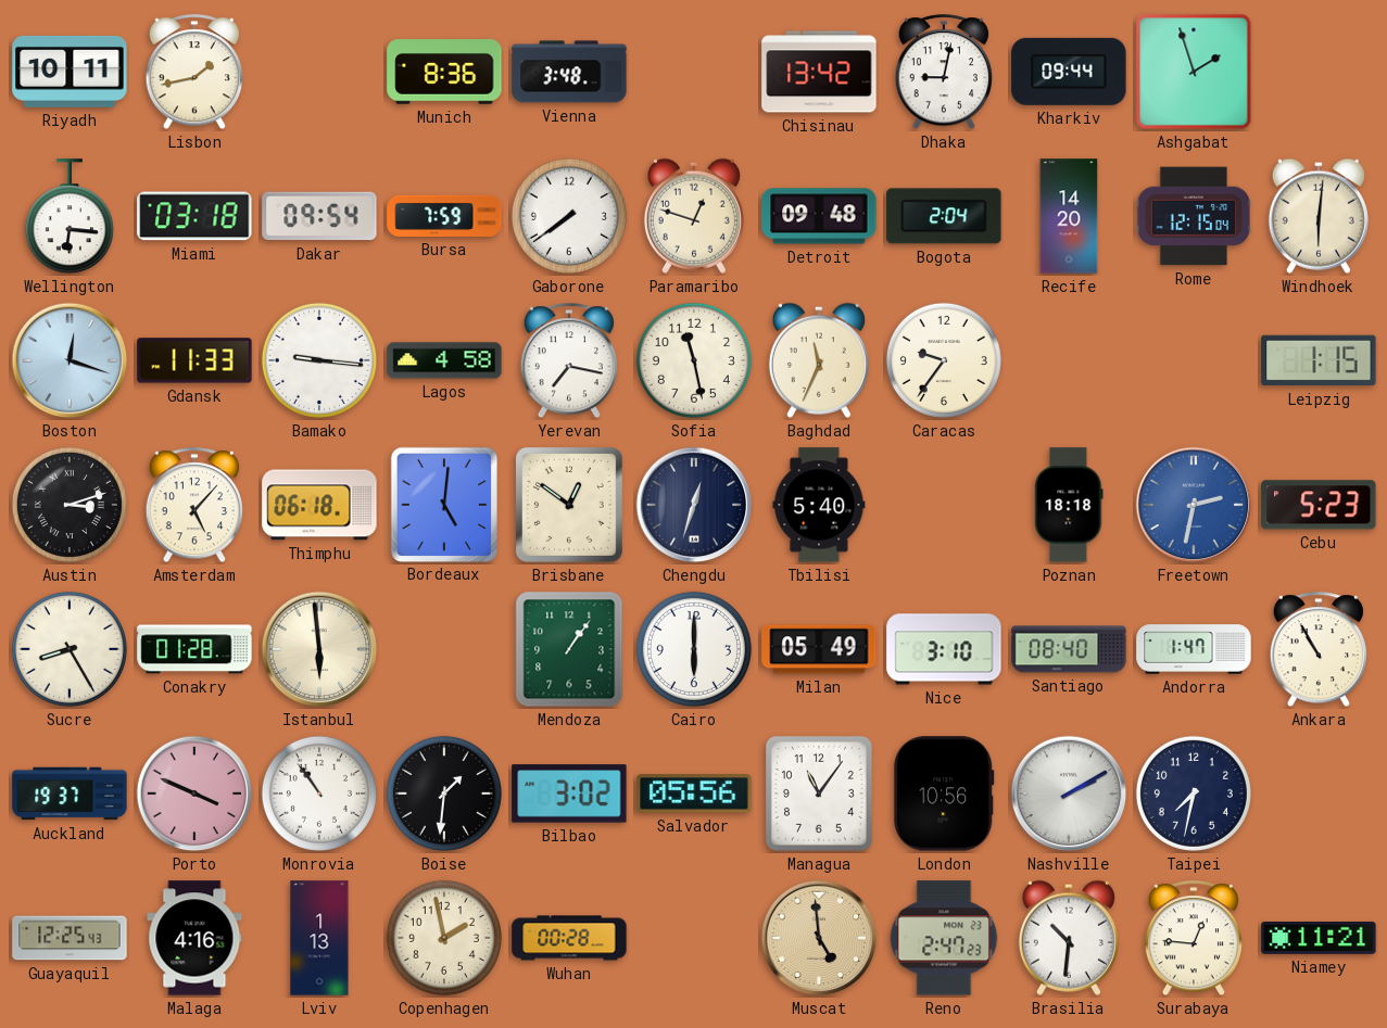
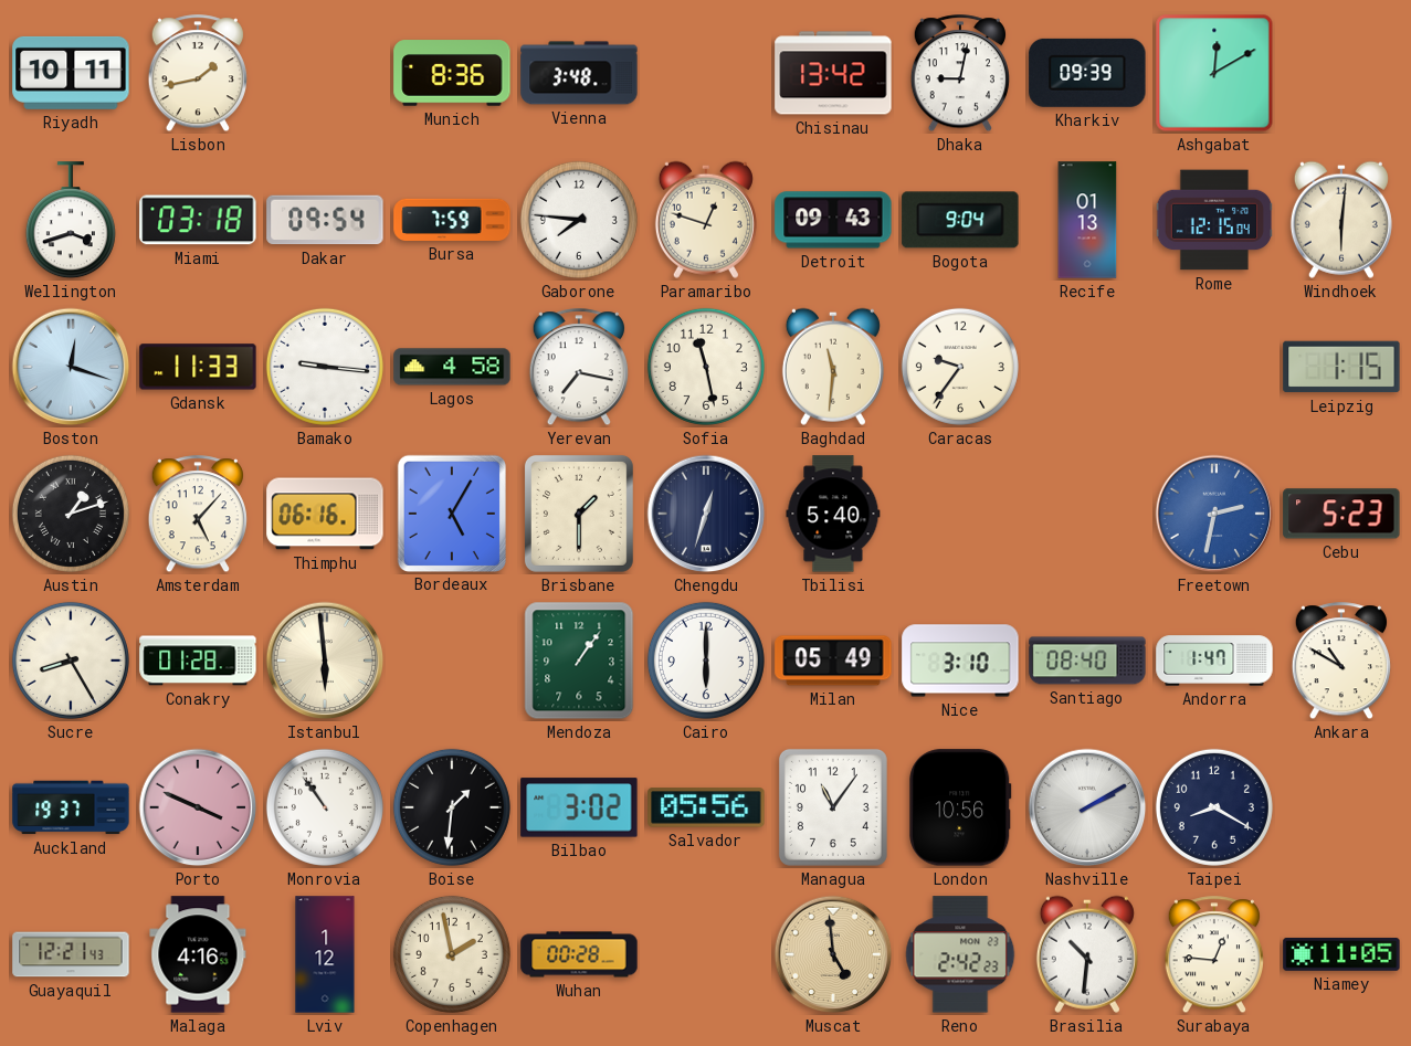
Kharkiv: 09:44 -> 09:39
Ashgabat: 1:57 -> 12:10
Wellington: 6:16 -> 3:42
Gaborone: 7:39 -> 7:46
Detroit: 09:48 -> 09:43
Bogota: 2:04 -> 9:04
Recife: 14:20 -> 01:13
Baghdad: 11:34 -> 11:31
Austin: 3:12 -> 1:12
Thimphu: 06:18 -> 06:16
Bordeaux: 5:01 -> 5:05
Brisbane: 12:51 -> 1:30
Poznan: 18:18 -> none
Ankara: 10:55 -> 10:50
Taipei: 7:32 -> 8:20
Guayaquil: 12:25 -> 12:21
Lviv: 1:13 -> 1:12
Reno: 2:47 -> 2:42
Niamey: 11:21 -> 11:05
